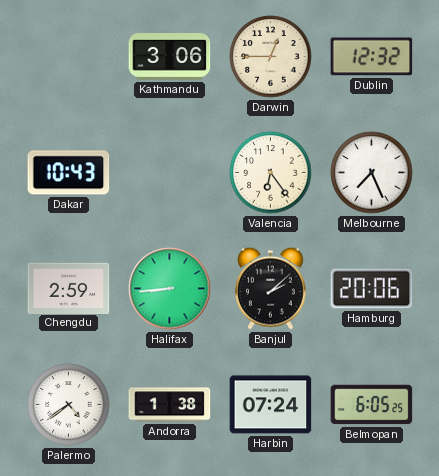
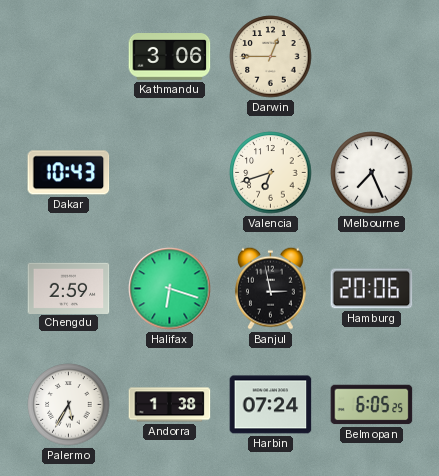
Dublin: 12:32 -> none
Valencia: 6:24 -> 6:42
Halifax: 8:44 -> 6:18
Banjul: 2:08 -> 2:58
Palermo: 4:39 -> 5:35
